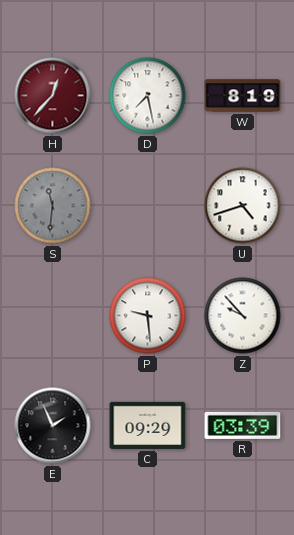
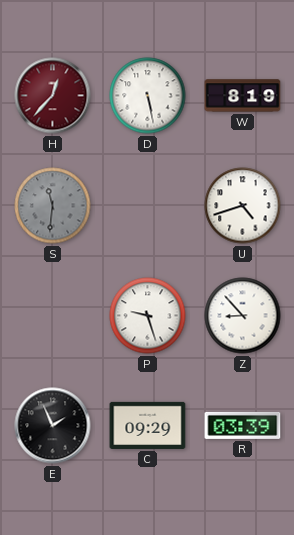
D: 7:28 -> 5:28
P: 9:29 -> 9:27
Z: 9:53 -> 8:53
